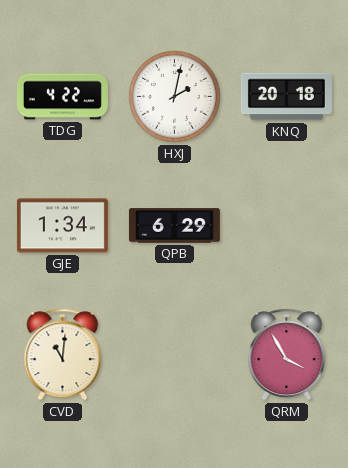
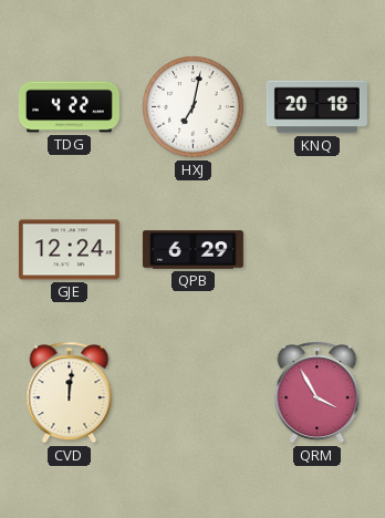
HXJ: 2:02 -> 7:02
GJE: 1:34 -> 12:24
CVD: 11:01 -> 12:01
